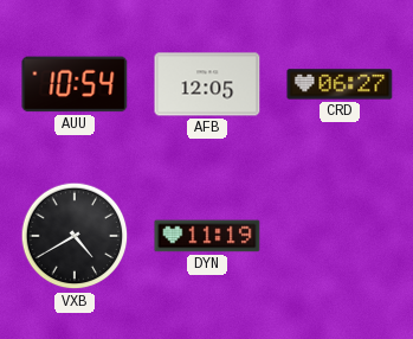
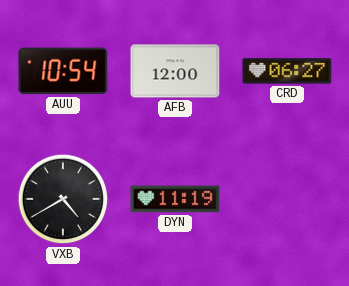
AFB: 12:05 -> 12:00
